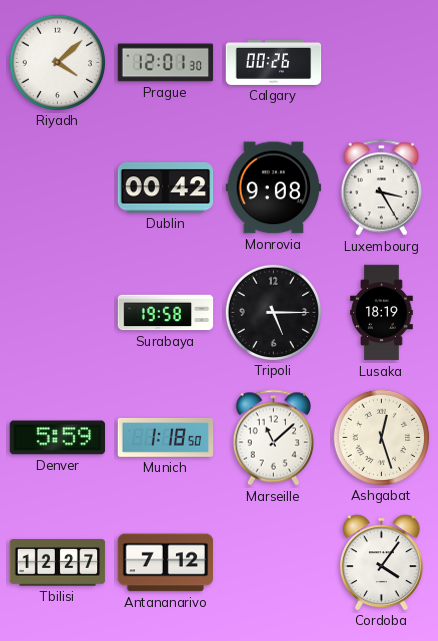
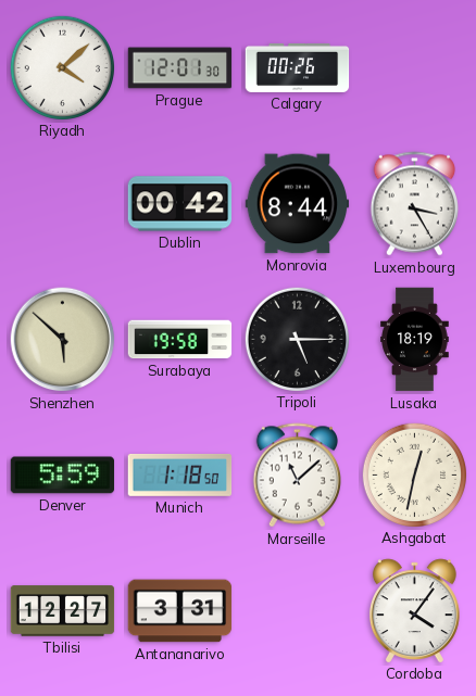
Monrovia: 9:08 -> 8:44
Shenzhen: none -> 5:52
Ashgabat: 12:27 -> 12:32
Antananarivo: 7:12 -> 3:31
